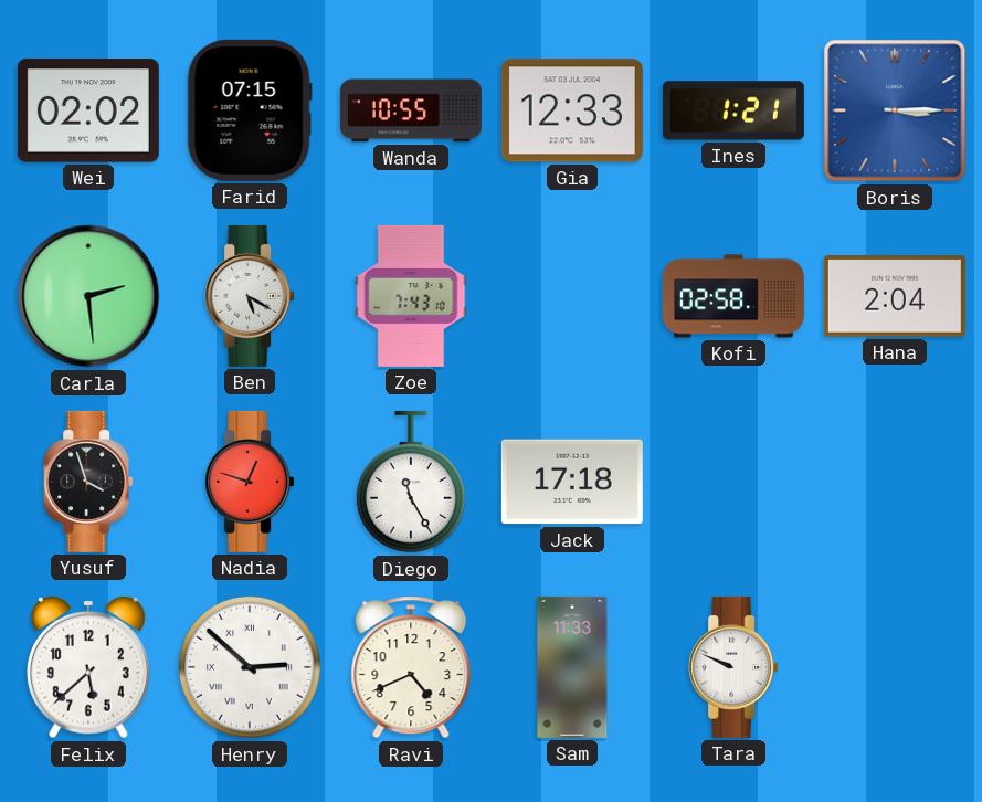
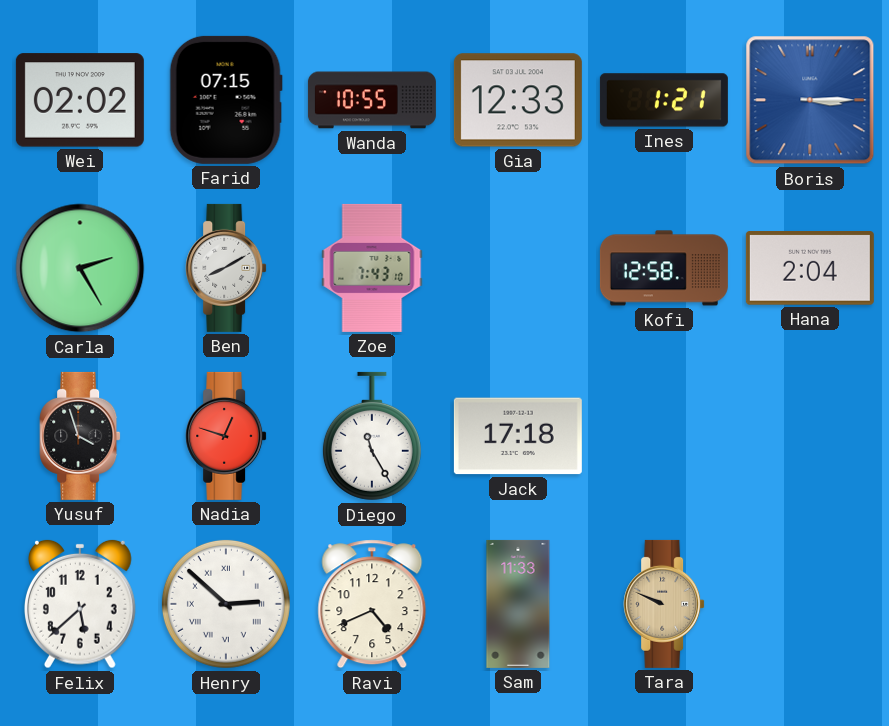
Carla: 2:29 -> 2:25
Ben: 5:20 -> 8:10
Kofi: 02:58 -> 12:58
Tara dial: white -> champagne
